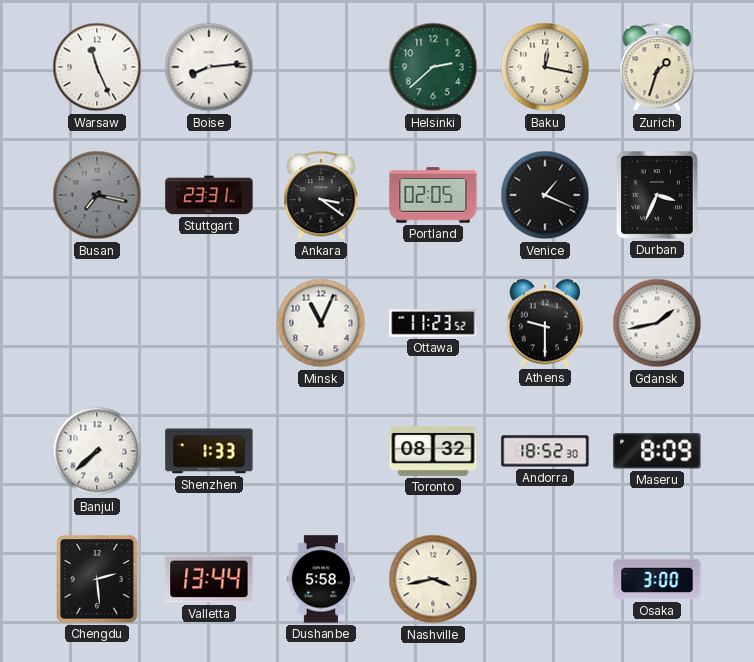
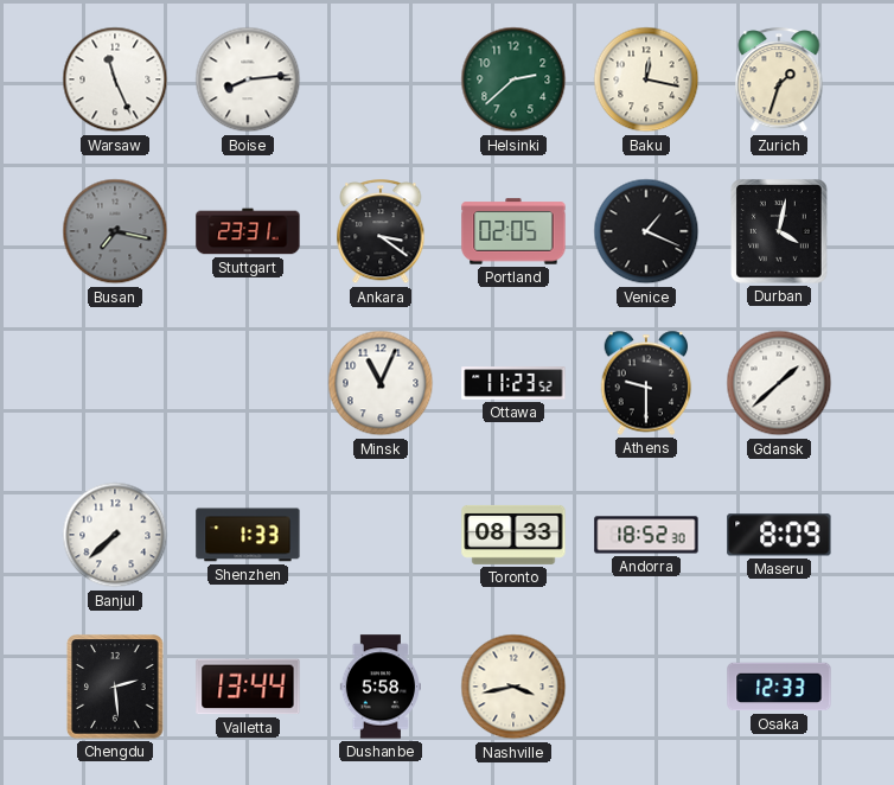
Durban: 3:34 -> 4:02
Gdansk: 1:43 -> 1:38
Toronto: 08:32 -> 08:33
Osaka: 3:00 -> 12:33
